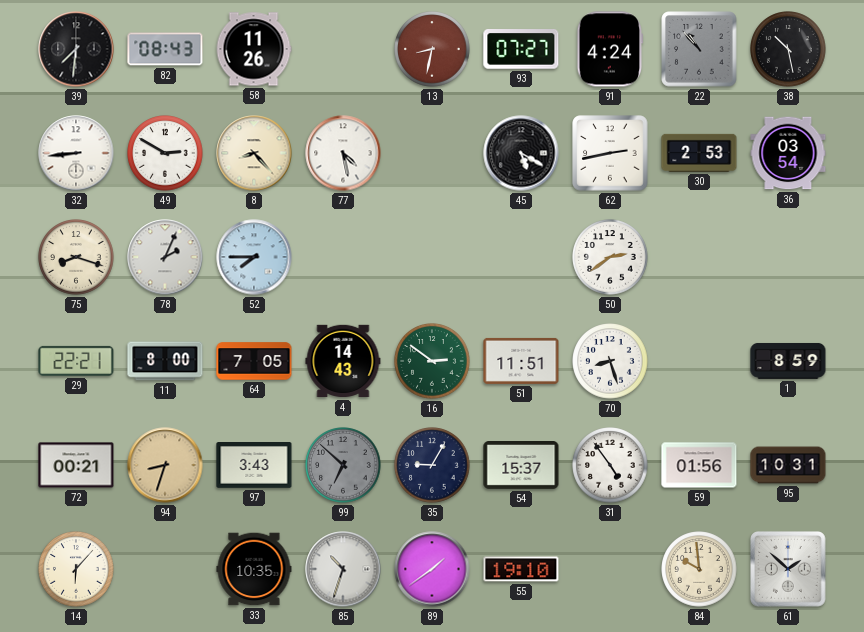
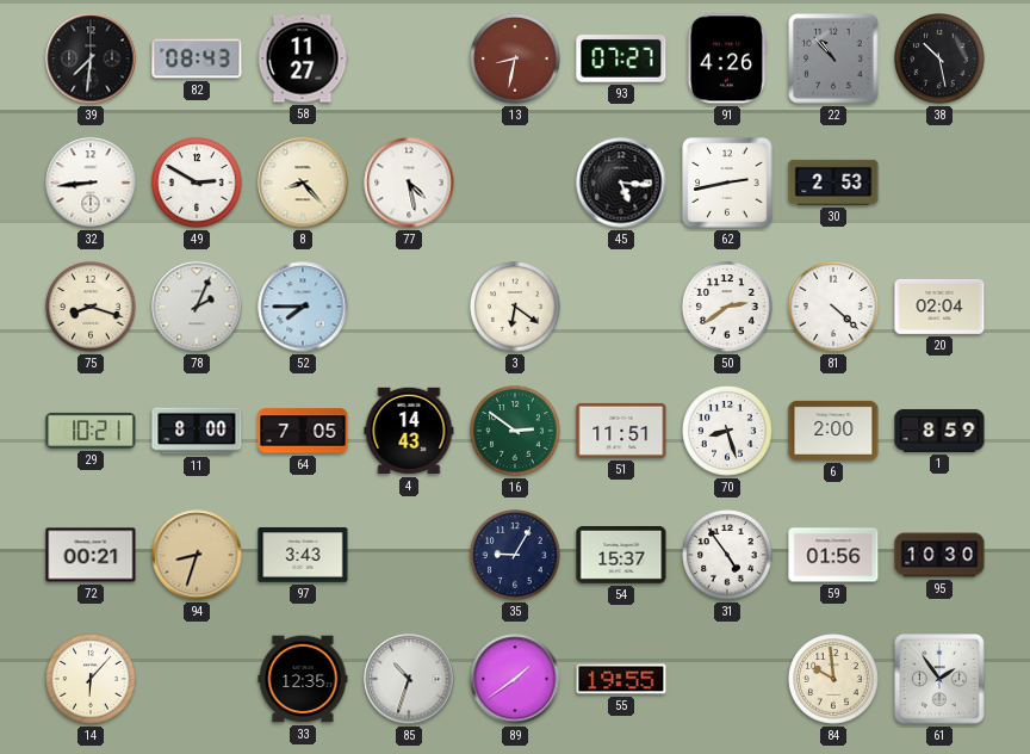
58: 11:26 -> 11:27
91: 4:24 -> 4:26
45: 5:20 -> 5:16
36: 03:54 -> none
3: none -> 6:21
81: none -> 4:22
20: none -> 02:04
29: 22:21 -> 10:21
6: none -> 2:00
99: 6:52 -> none
95: 10:31 -> 10:30
33: 10:35 -> 12:35
55: 19:10 -> 19:55
61: 1:52 -> 1:54
